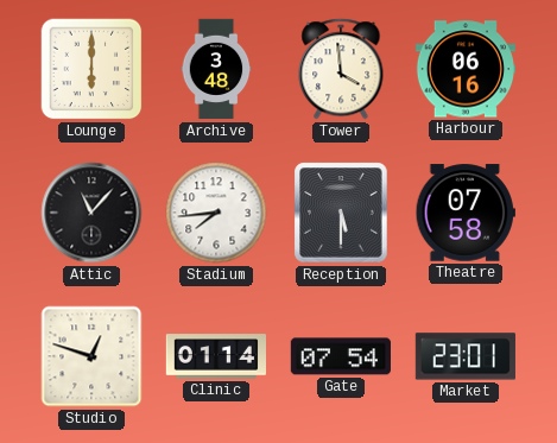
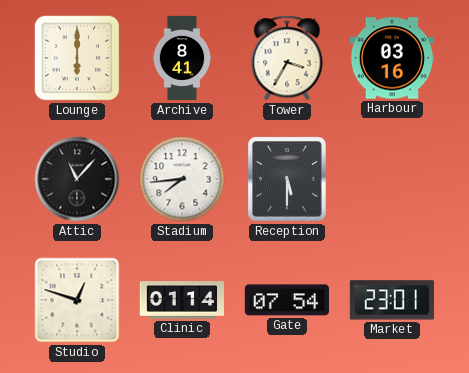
Archive: 3:48 -> 8:41
Tower: 3:59 -> 3:35
Harbour: 06:16 -> 03:16
Theatre: 07:58 -> none
